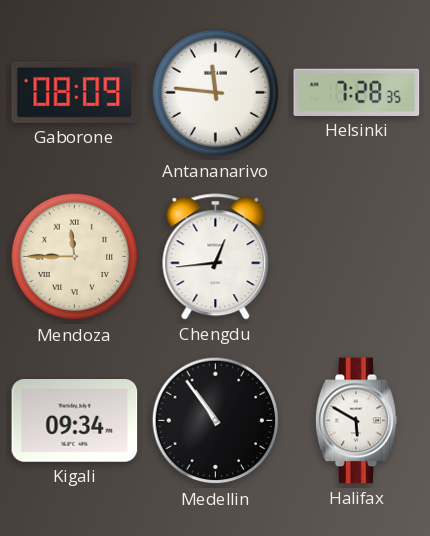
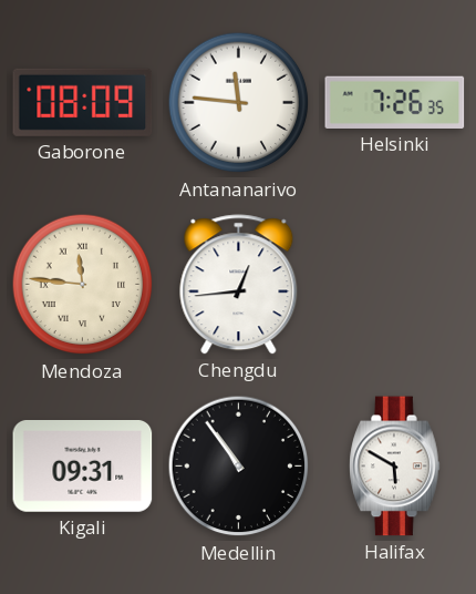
Helsinki: 7:28 -> 7:26
Mendoza: 11:45 -> 11:46
Kigali: 09:34 -> 09:31
